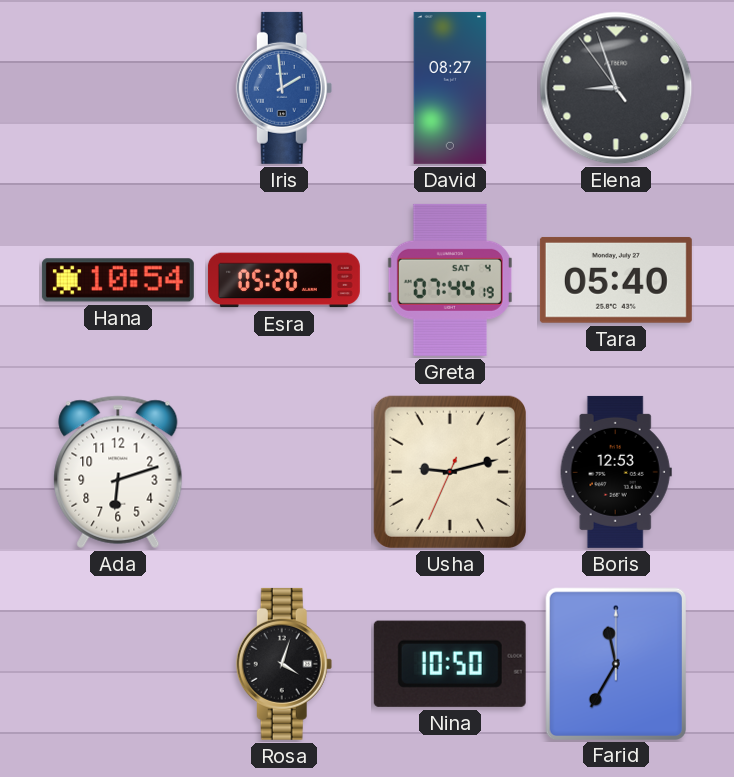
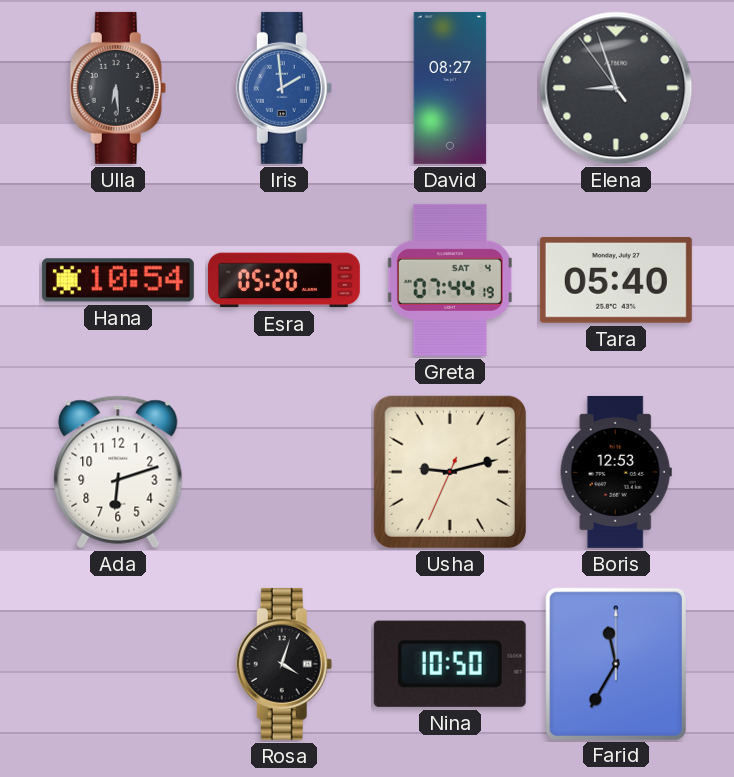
Ulla: none -> 6:29
